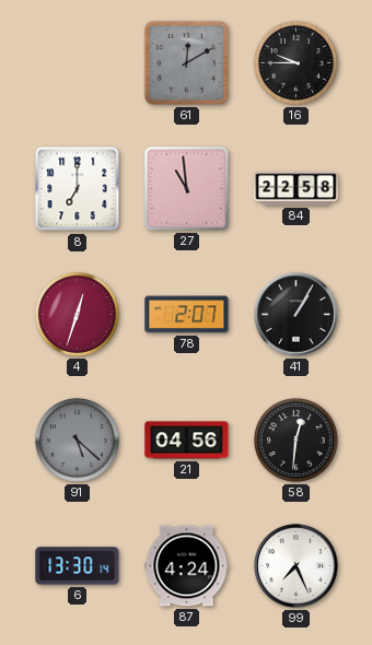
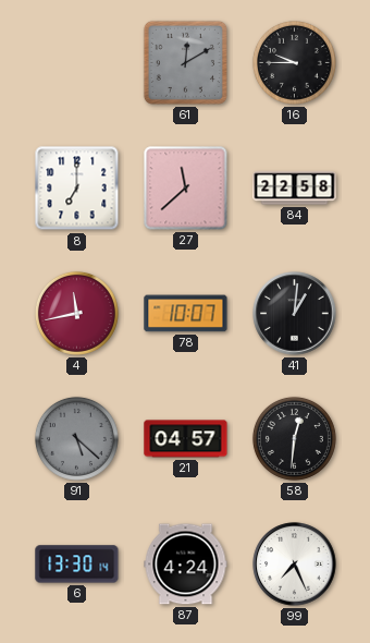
27: 10:59 -> 11:38
4: 12:33 -> 11:43
78: 2:07 -> 10:07
41: 1:05 -> 1:01
21: 04:56 -> 04:57
